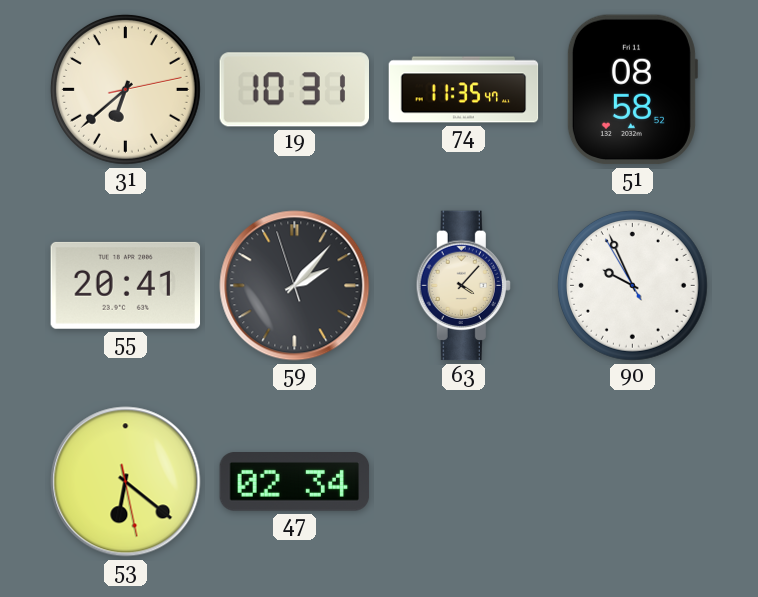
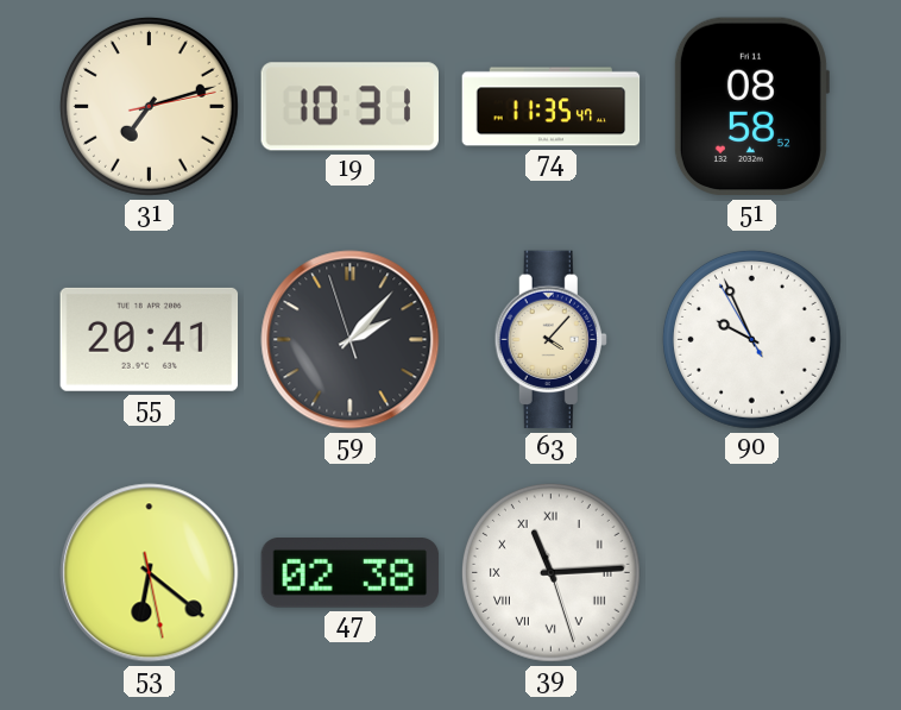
31: 6:38 -> 7:12
47: 02:34 -> 02:38
39: none -> 11:14
